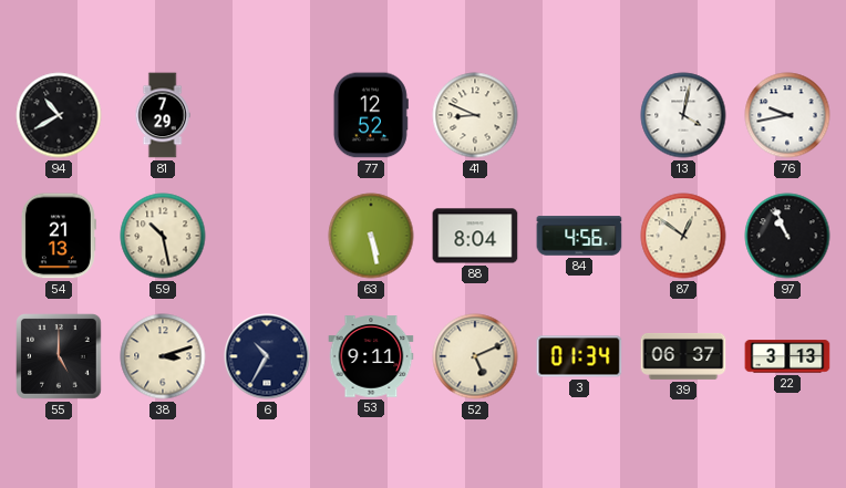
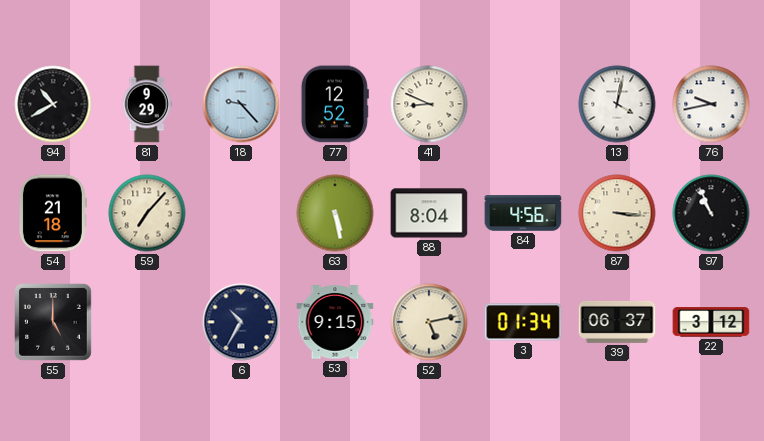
81: 7:29 -> 9:29
18: none -> 9:23
54: 21:13 -> 21:18
59: 10:28 -> 7:07
87: 12:51 -> 3:16
38: 3:12 -> none
53: 9:11 -> 9:15
52: 5:11 -> 5:13
22: 3:13 -> 3:12
